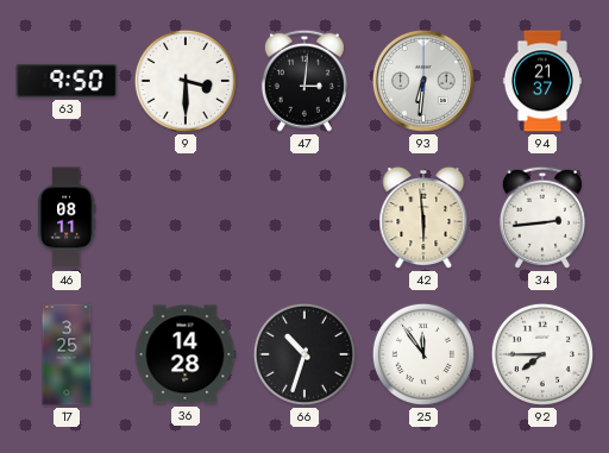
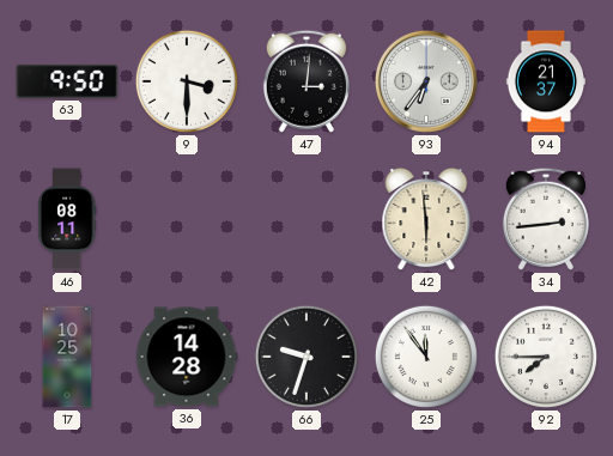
93: 6:31 -> 6:36
17: 3:25 -> 10:25
66: 10:33 -> 9:33
